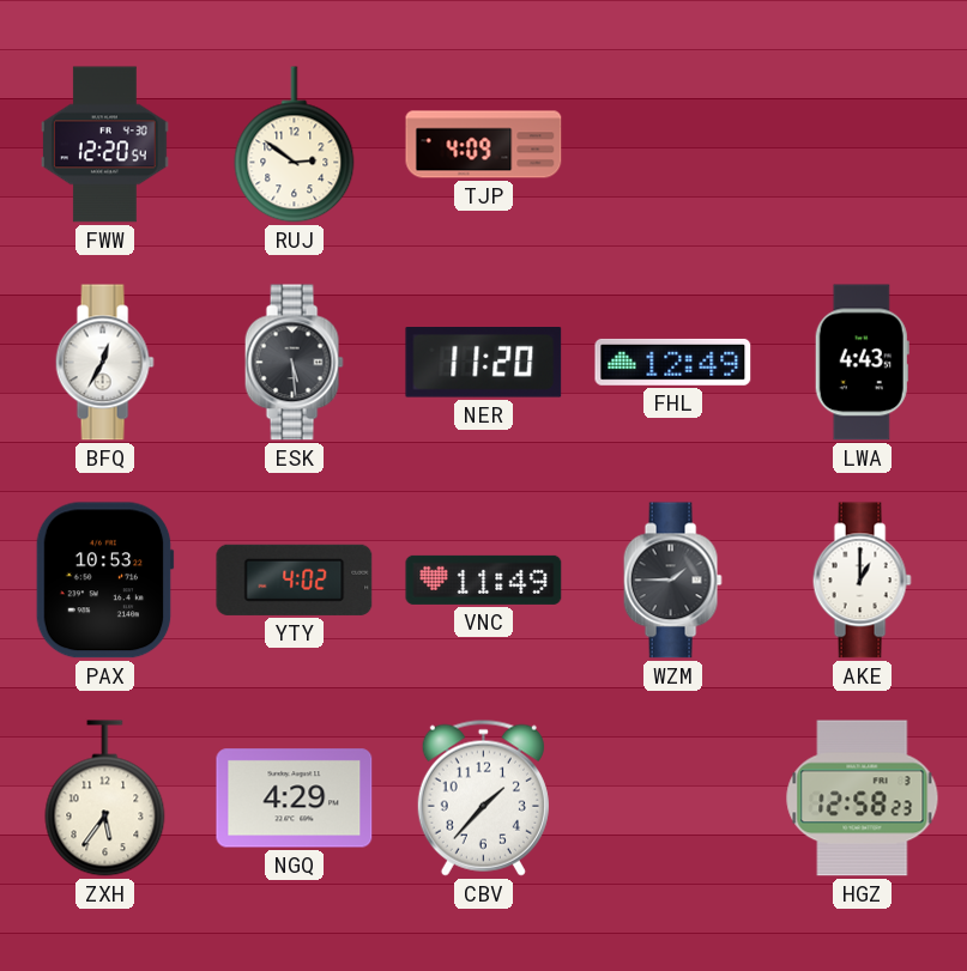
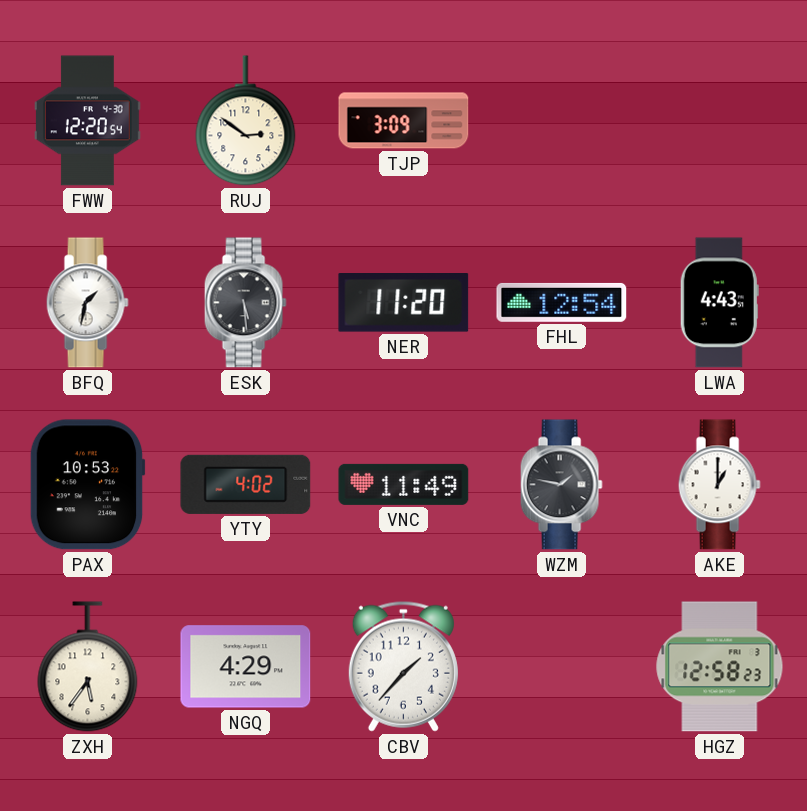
TJP: 4:09 -> 3:09
BFQ: 12:35 -> 1:32
FHL: 12:49 -> 12:54
WZM: 1:45 -> 1:47
